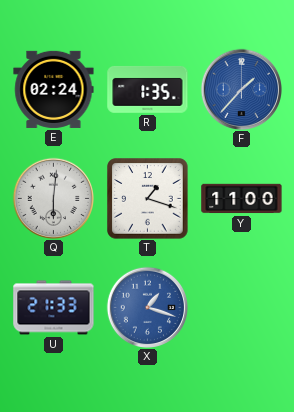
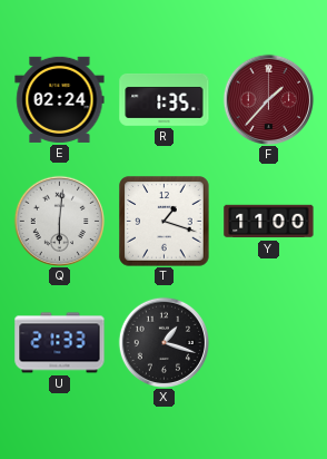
F dial: blue -> burgundy
X dial: blue -> black
